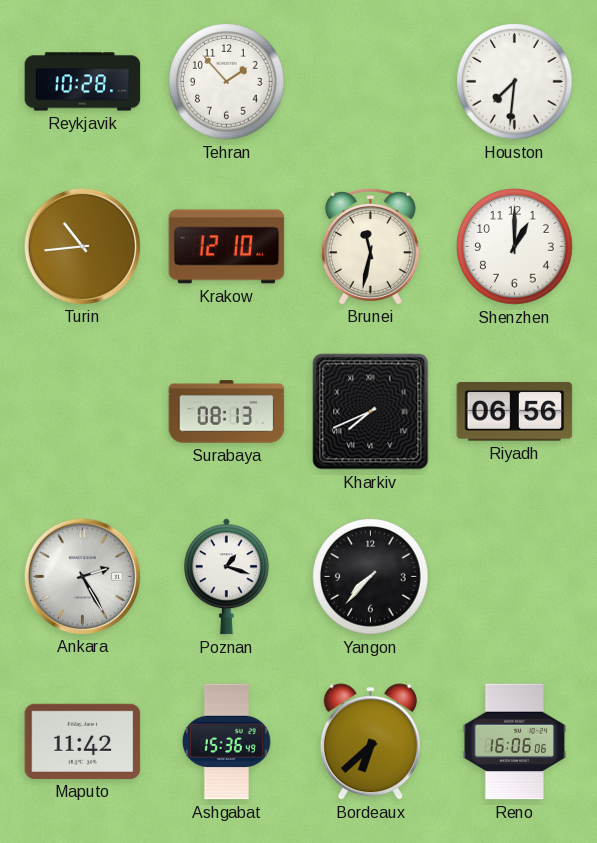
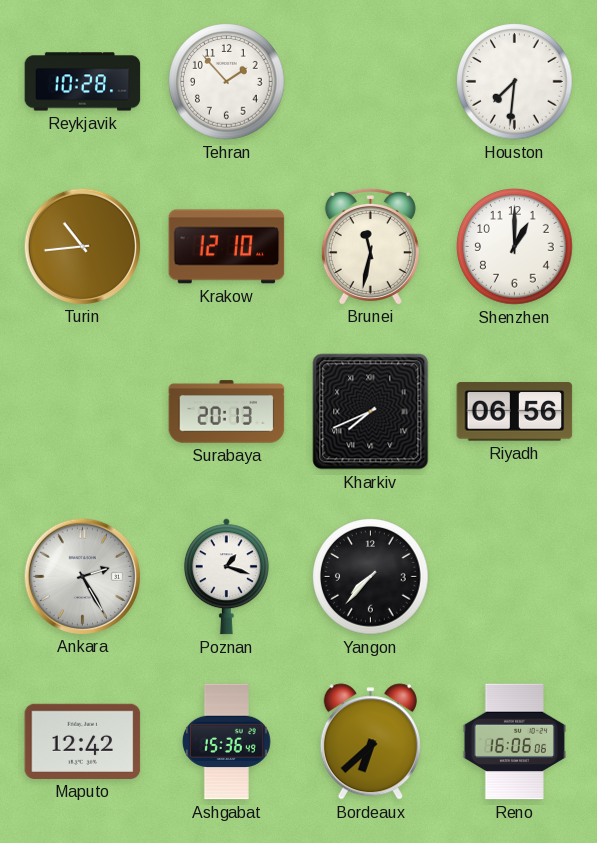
Surabaya: 08:13 -> 20:13
Maputo: 11:42 -> 12:42
